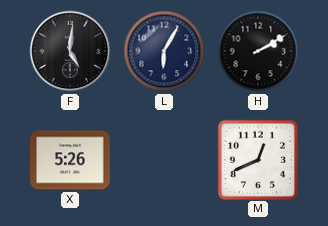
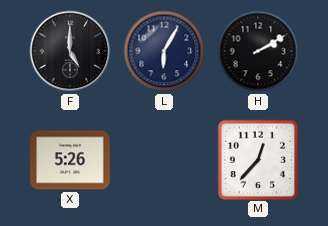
F: 5:01 -> 5:00
M: 12:41 -> 12:37
